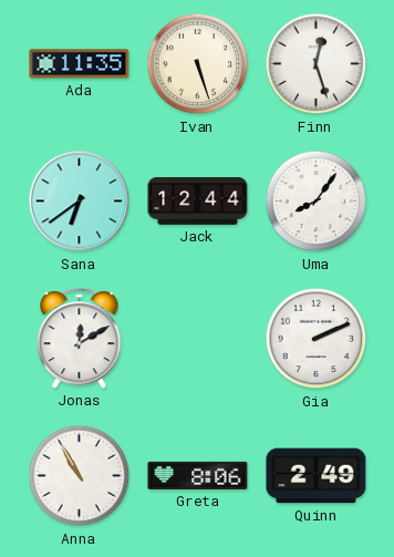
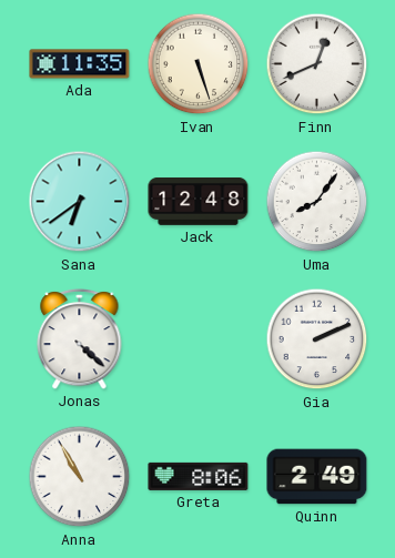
Finn: 12:27 -> 12:41
Jack: 12:44 -> 12:48
Jonas: 12:10 -> 4:22
